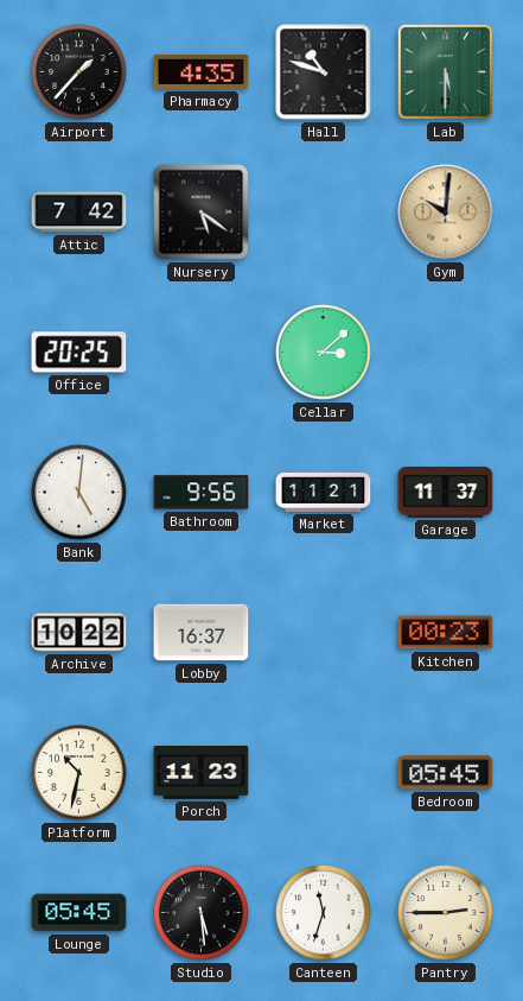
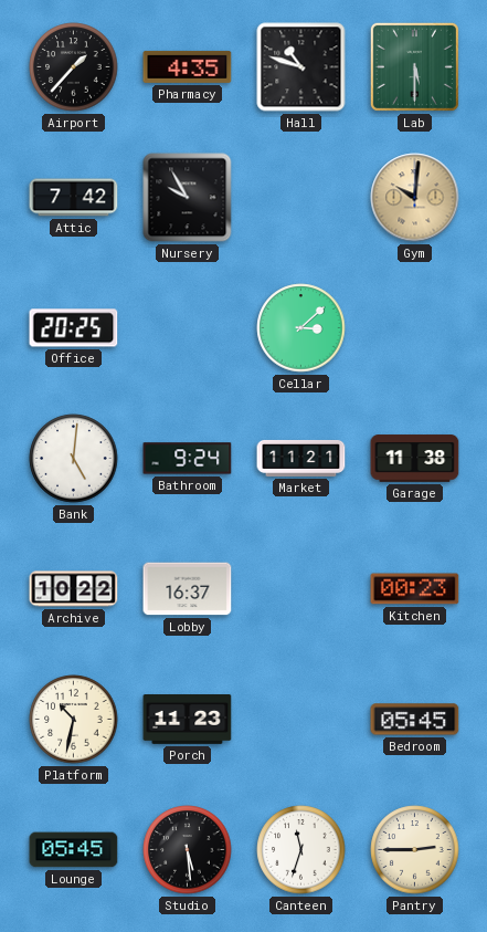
Nursery: 5:21 -> 9:55
Bathroom: 9:56 -> 9:24
Garage: 11:37 -> 11:38
